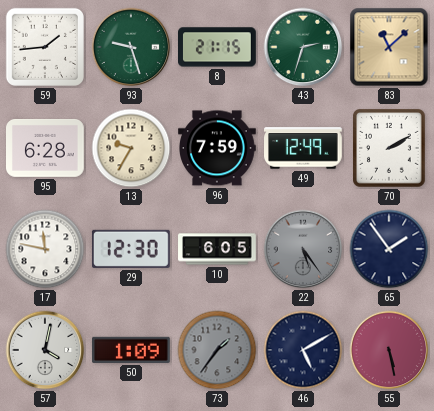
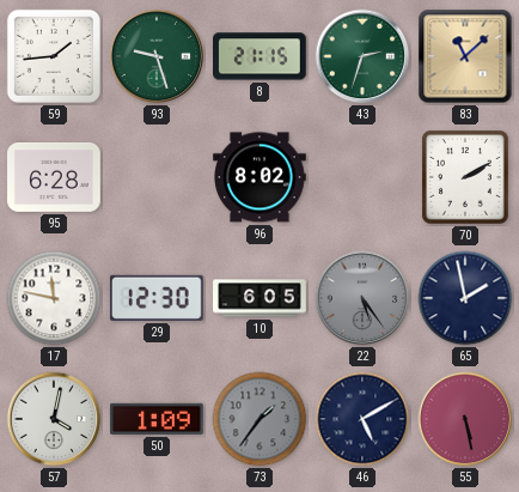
13: 9:35 -> none
96: 7:59 -> 8:02
49: 12:49 -> none
65: 1:54 -> 1:58
